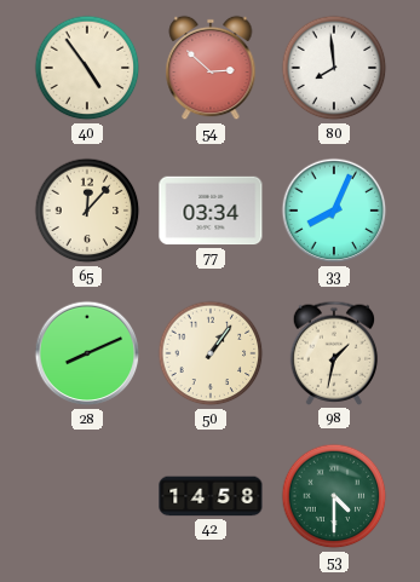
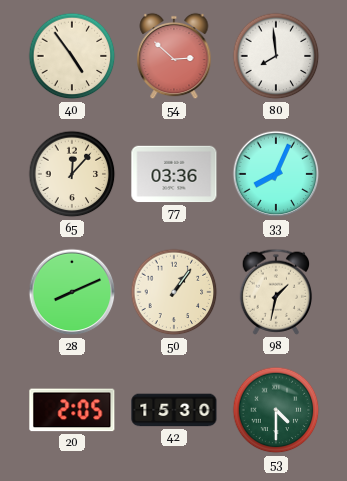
77: 03:34 -> 03:36
20: none -> 2:05
42: 14:58 -> 15:30
